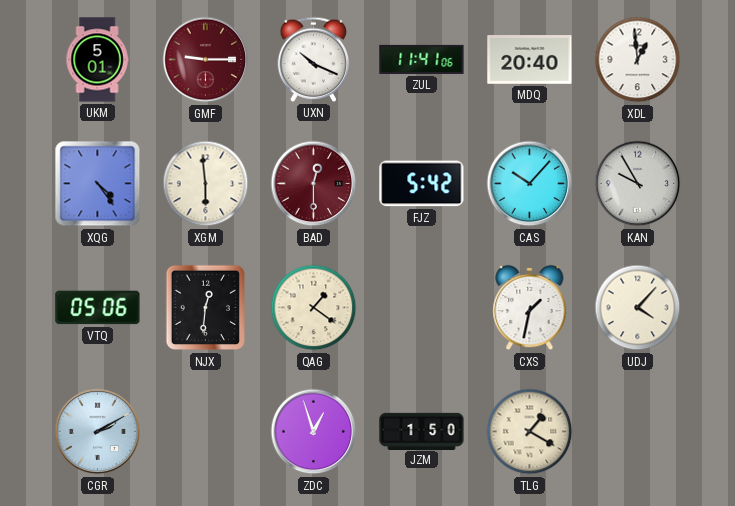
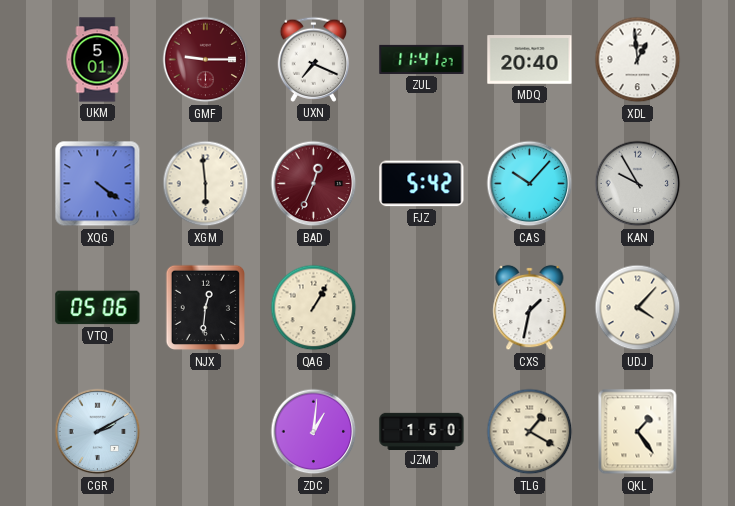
UXN: 10:19 -> 7:19
ZUL: 11:41:06 -> 11:41:27
XQG: 4:24 -> 4:21
BAD: 12:30 -> 12:34
QAG: 1:21 -> 1:05
ZDC: 12:57 -> 1:01
QKL: none -> 1:24
